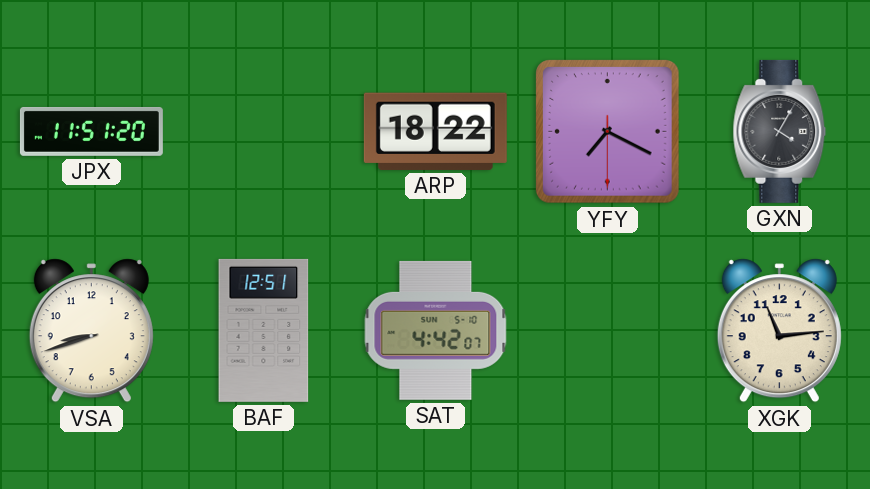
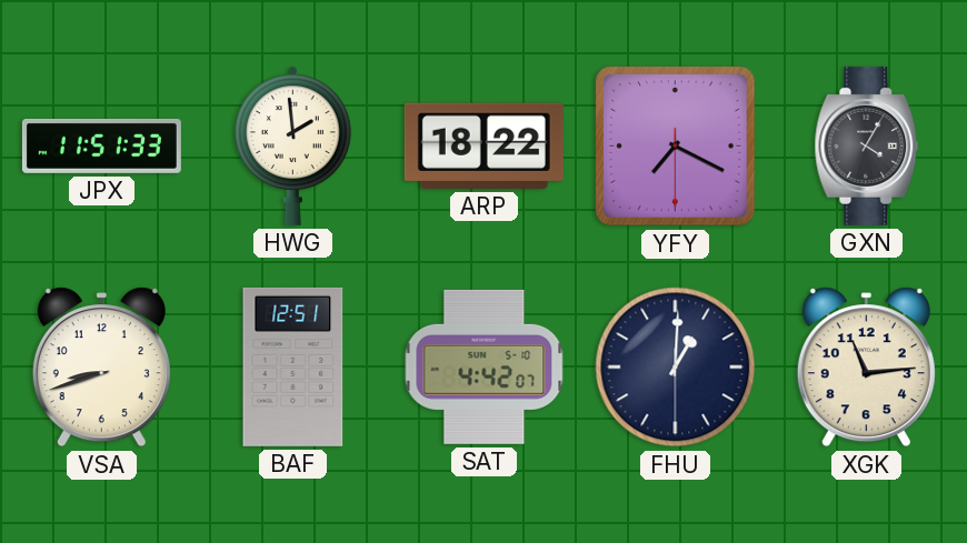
JPX: 11:51:20 -> 11:51:33
HWG: none -> 1:59
FHU: none -> 1:00
